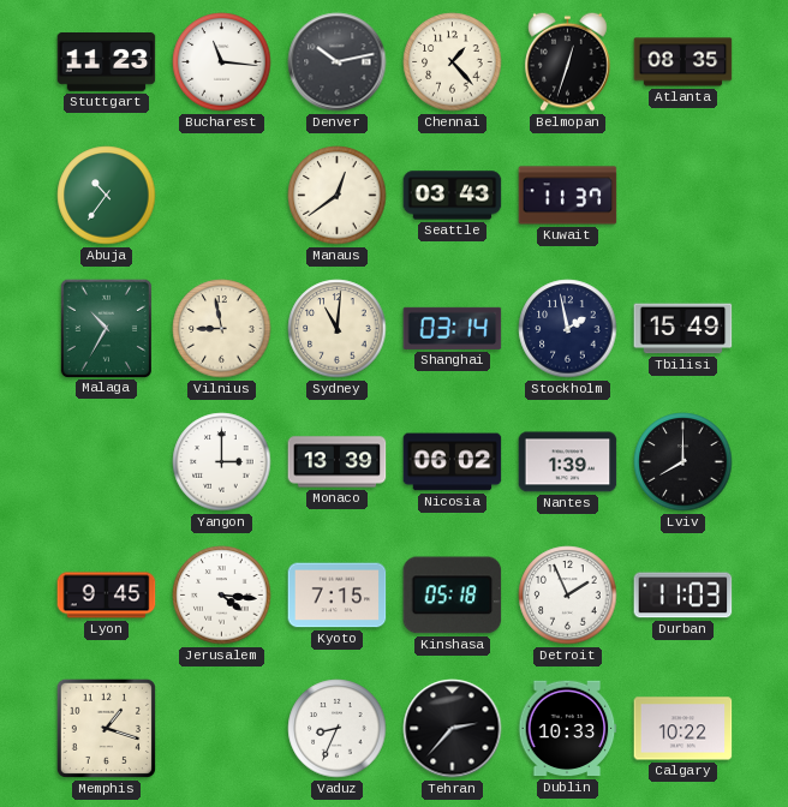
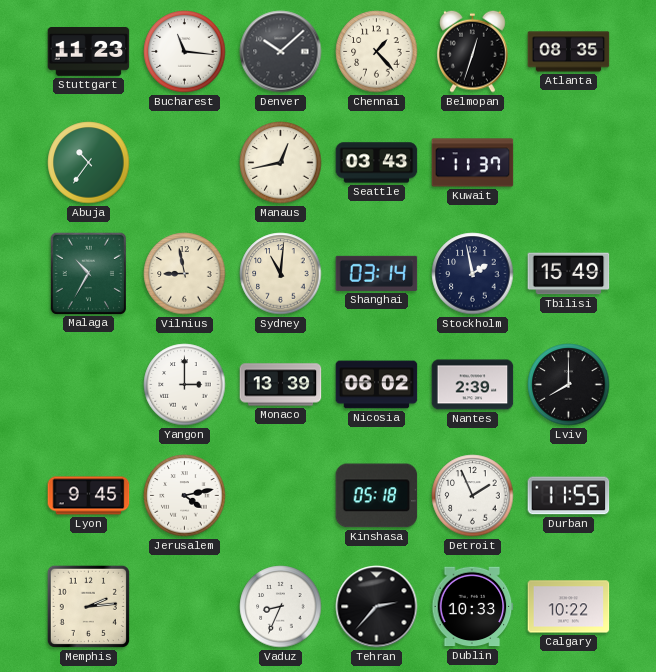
Denver: 10:13 -> 10:08
Manaus: 12:39 -> 12:43
Nantes: 1:39 -> 2:39
Jerusalem: 4:16 -> 4:13
Kyoto: 7:15 -> none
Durban: 11:03 -> 11:55
Memphis: 1:18 -> 2:14
